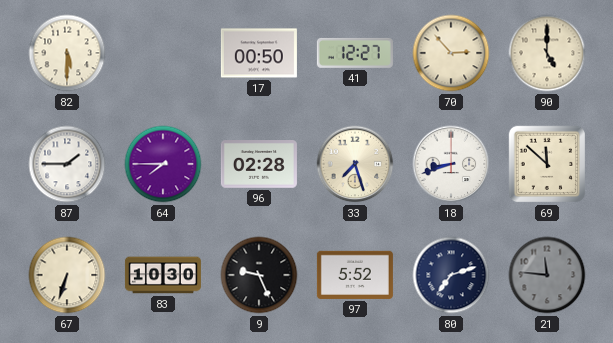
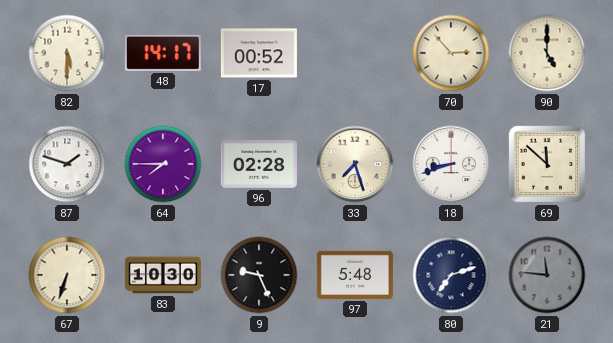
48: none -> 14:17
17: 00:50 -> 00:52
41: 12:27 -> none
87: 1:45 -> 1:48
97: 5:52 -> 5:48
